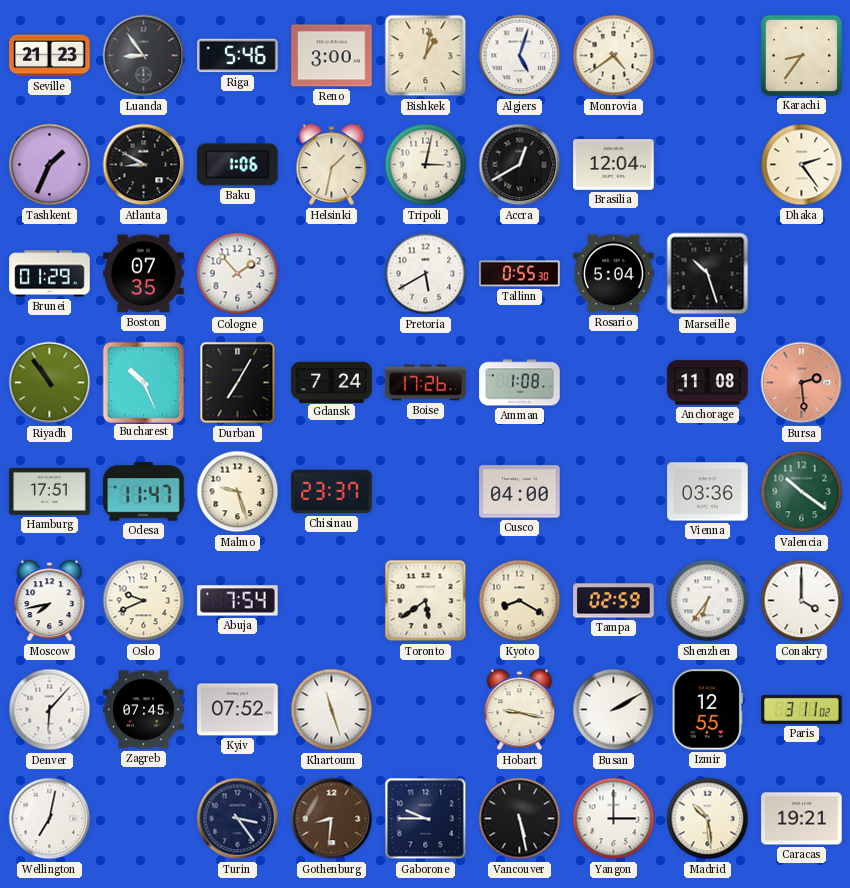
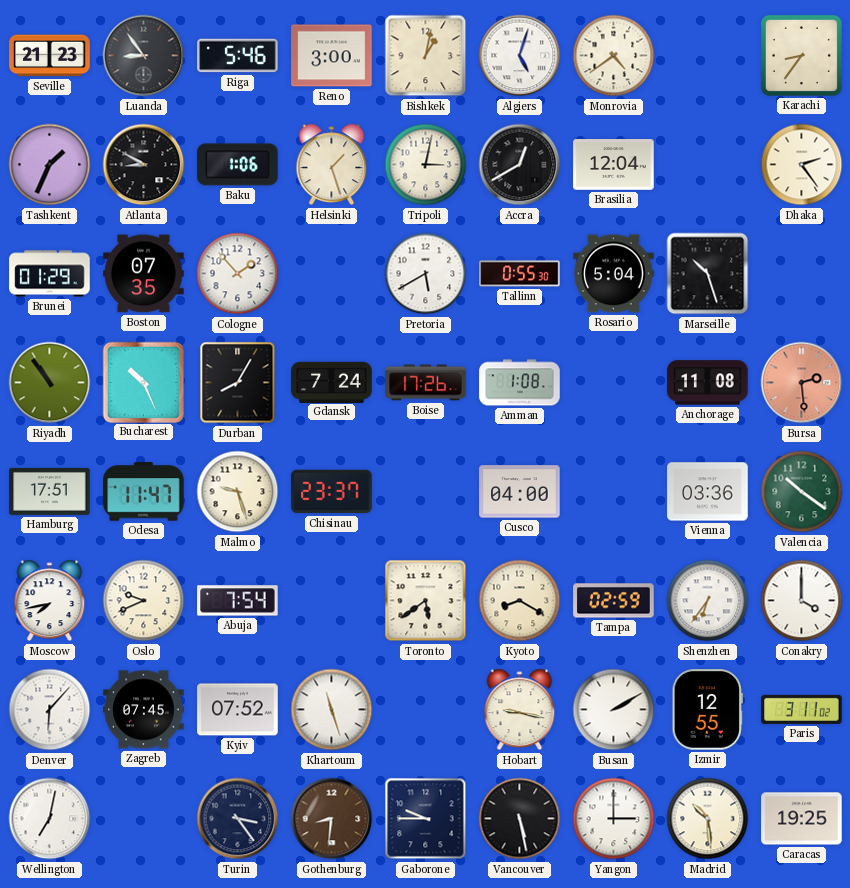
Helsinki: 1:32 -> 1:27
Durban: 7:05 -> 8:05
Caracas: 19:21 -> 19:25
